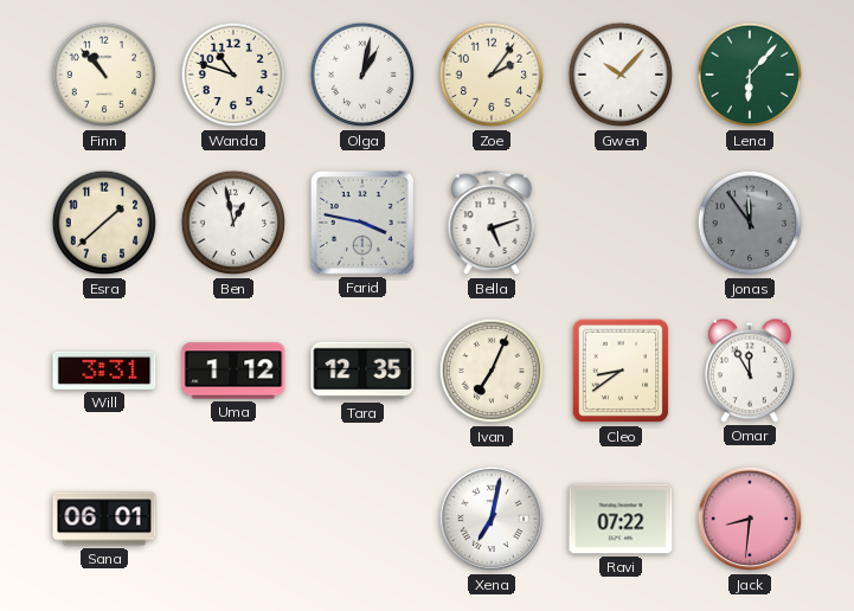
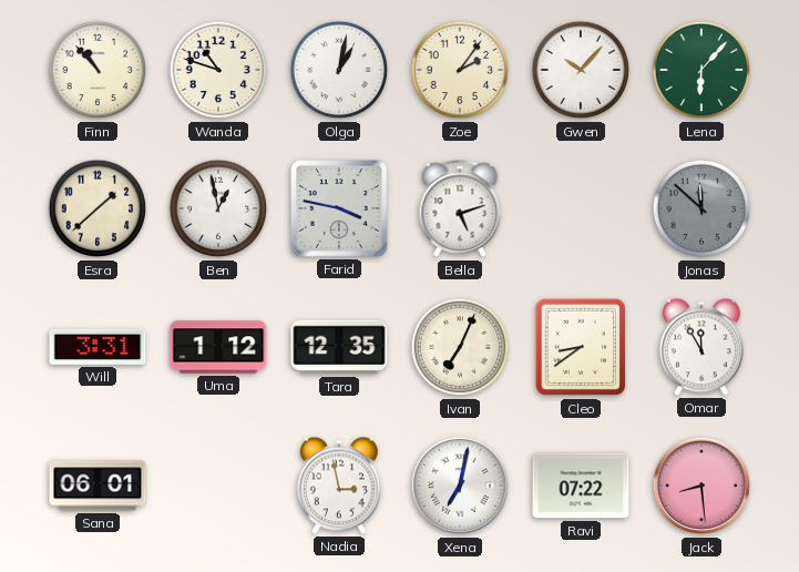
Jonas: 11:54 -> 11:52
Nadia: none -> 2:58
Jack: 8:31 -> 8:29
